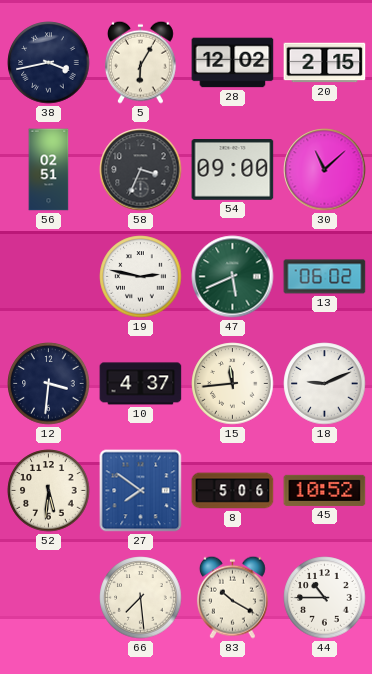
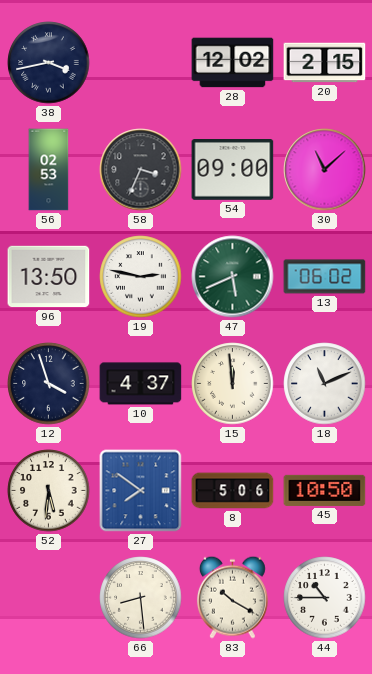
5: 6:05 -> none
56: 02:51 -> 02:53
96: none -> 13:50
12: 3:31 -> 3:57
15: 11:44 -> 11:59
18: 9:11 -> 11:11
45: 10:52 -> 10:50
66: 7:29 -> 8:29
